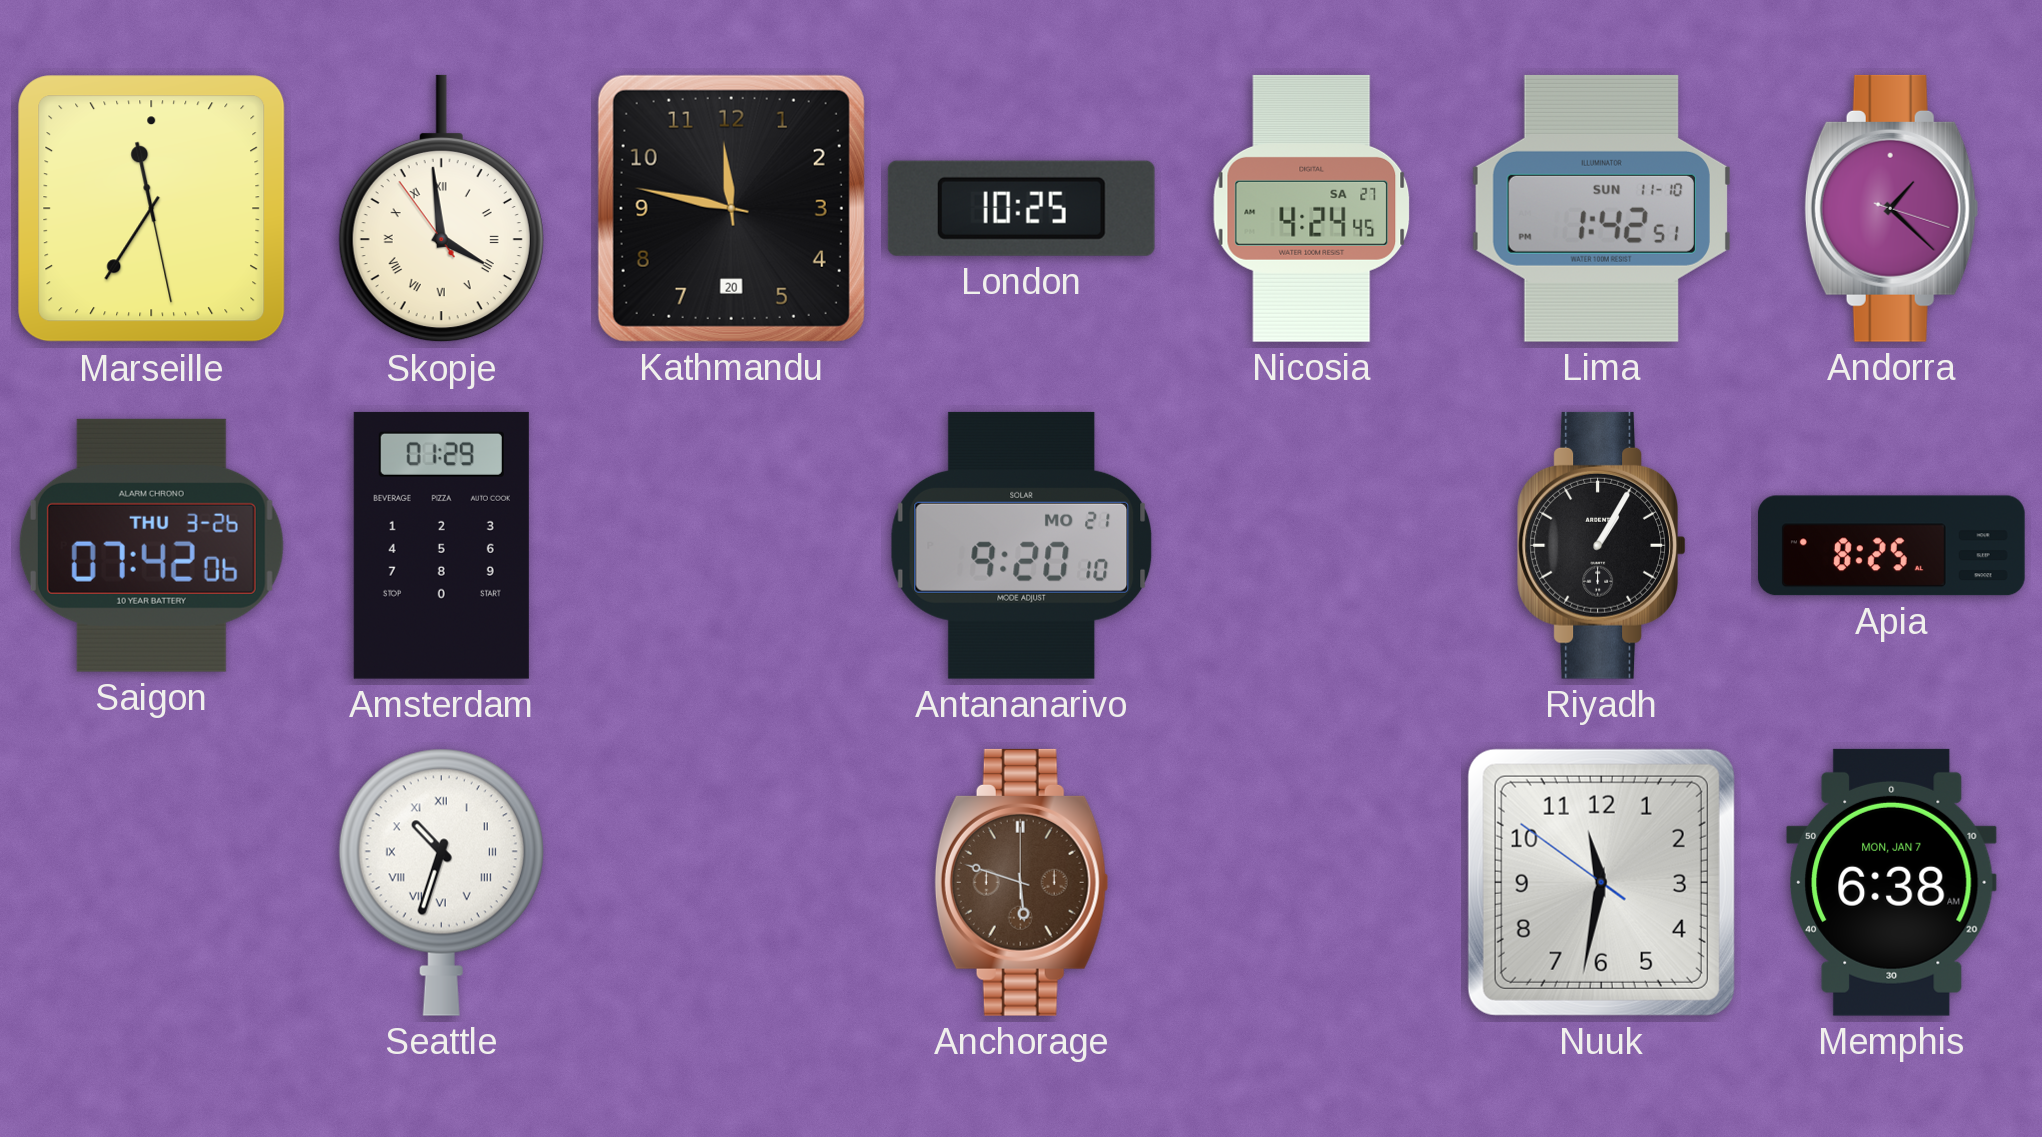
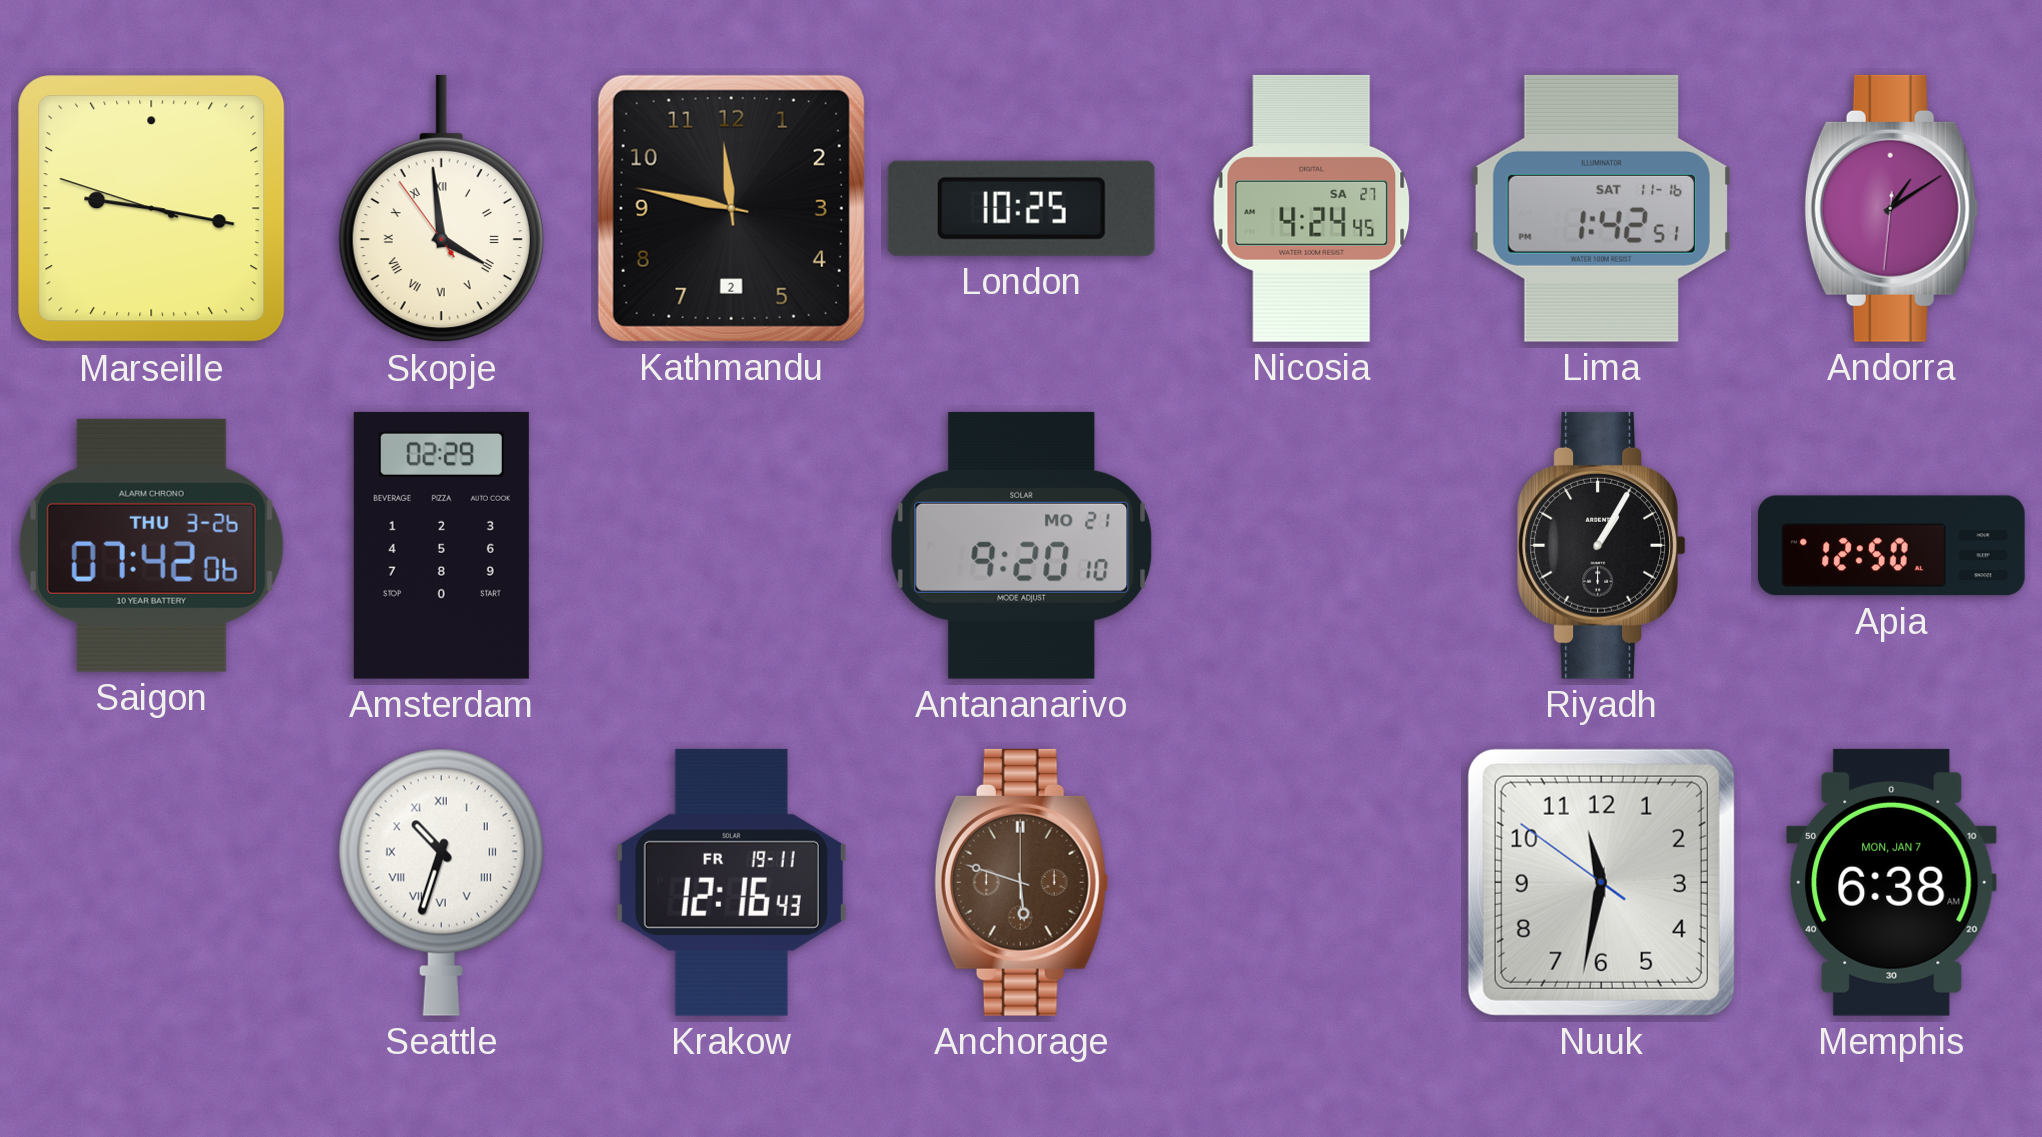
Marseille: 11:35 -> 9:16
Kathmandu date: 20 -> 2
Lima date: SUN 11-10 -> SAT 11-16
Andorra: 1:22 -> 1:09
Amsterdam: 01:29 -> 02:29
Apia: 8:25 -> 12:50
Krakow: none -> 12:16
